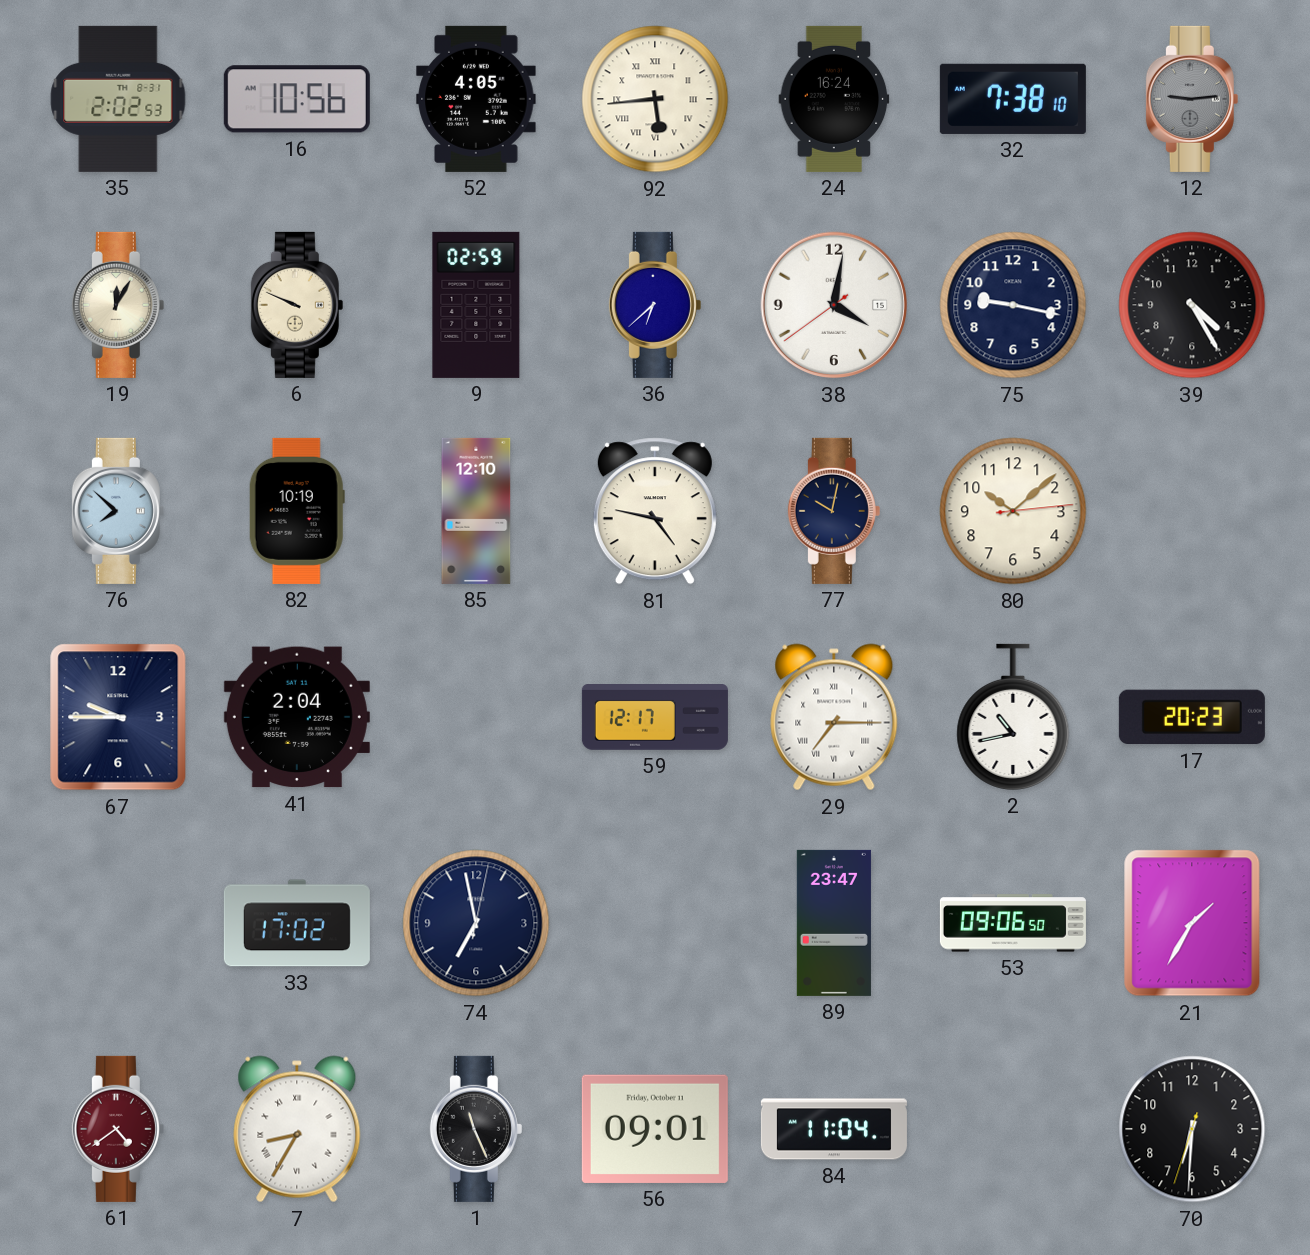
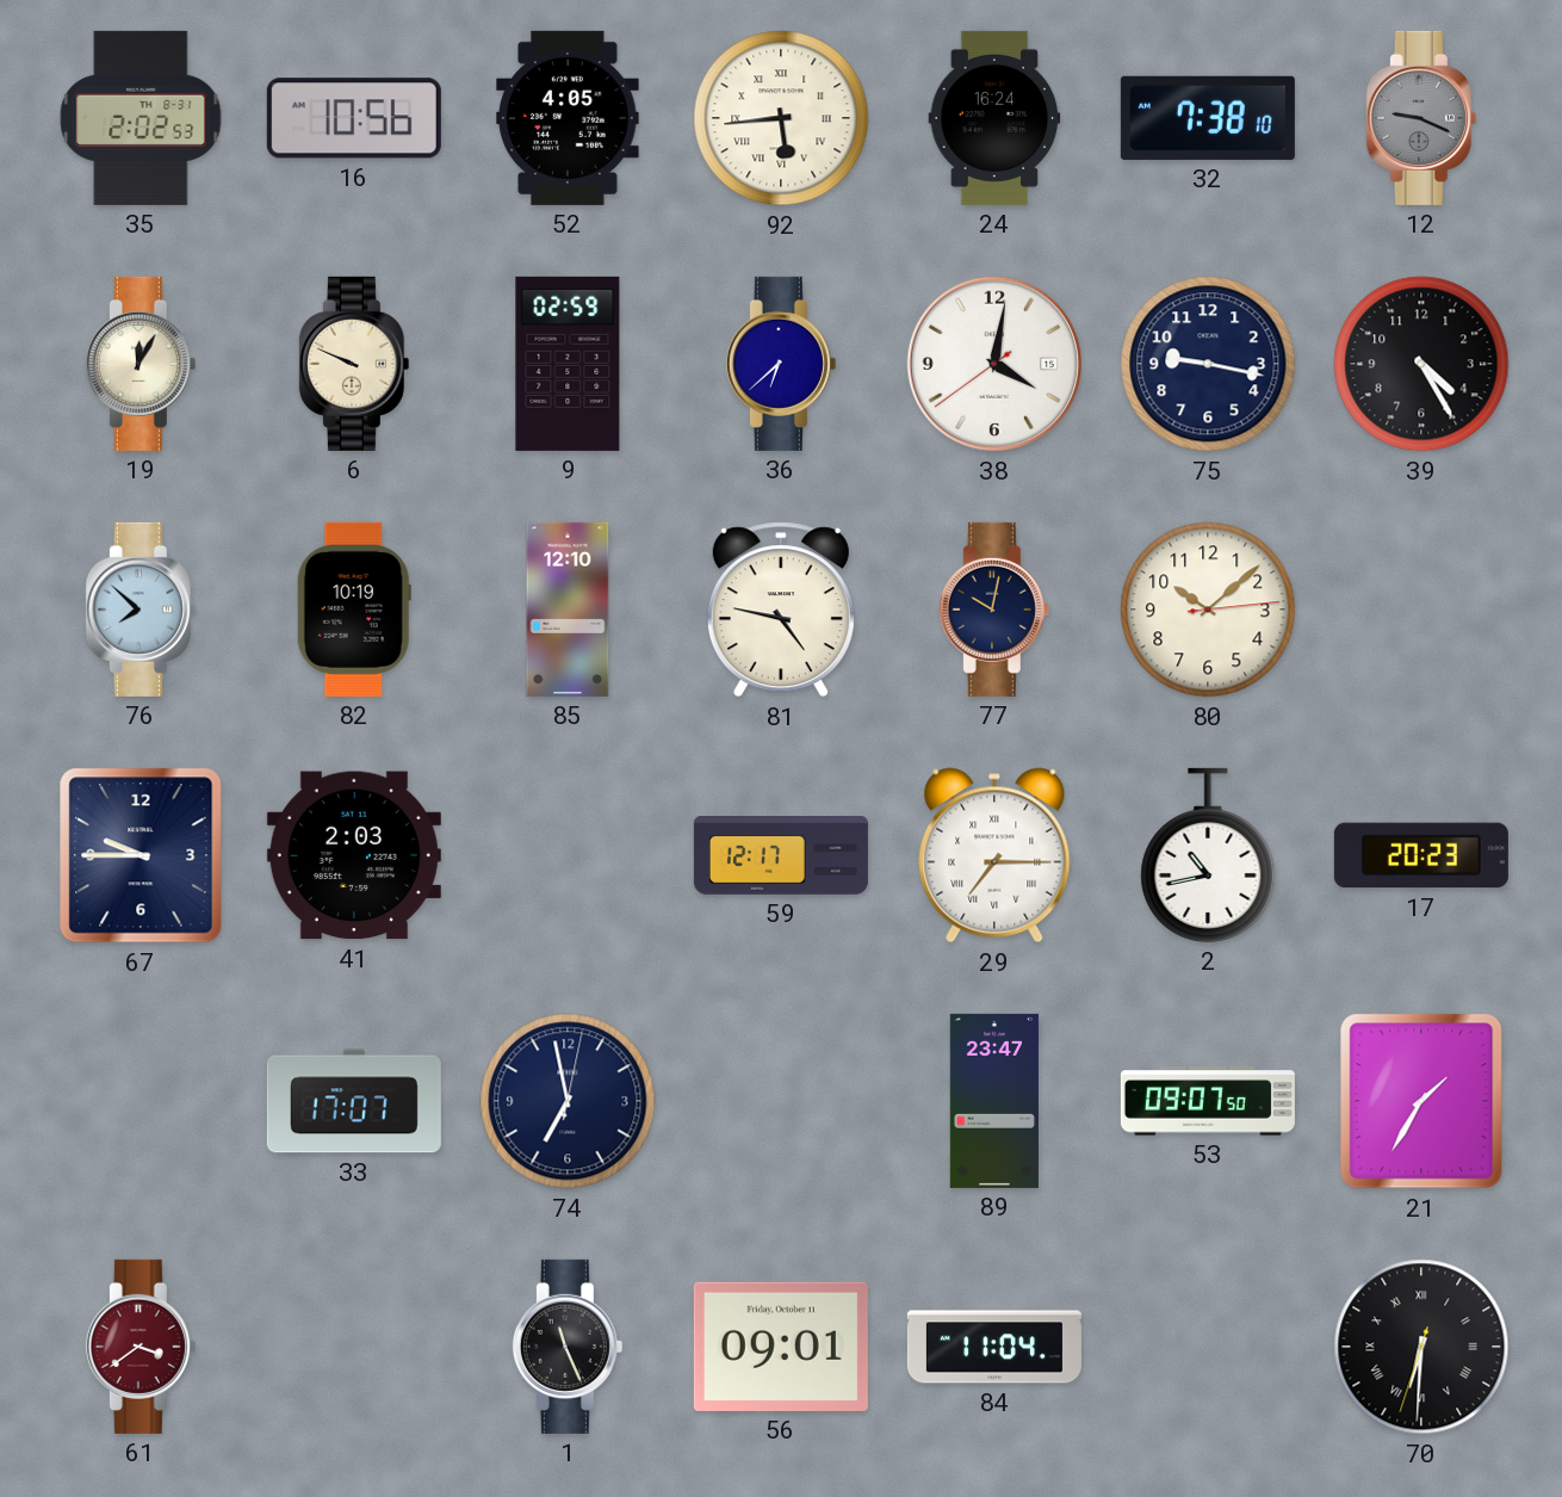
12: 9:14 -> 9:19
41: 2:04 -> 2:03
33: 17:02 -> 17:07
53: 09:06 -> 09:07
61: 4:39 -> 3:39
7: 8:35 -> none
70 numerals: Arabic -> Roman
